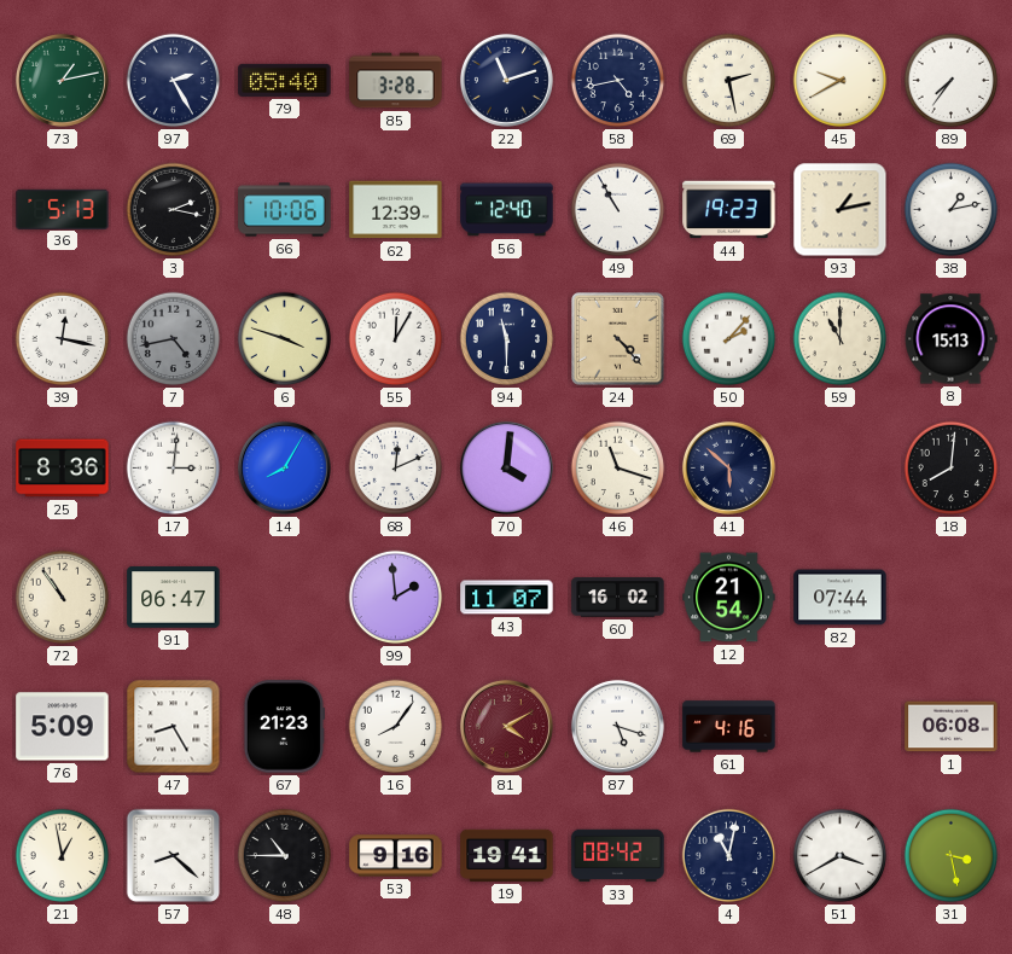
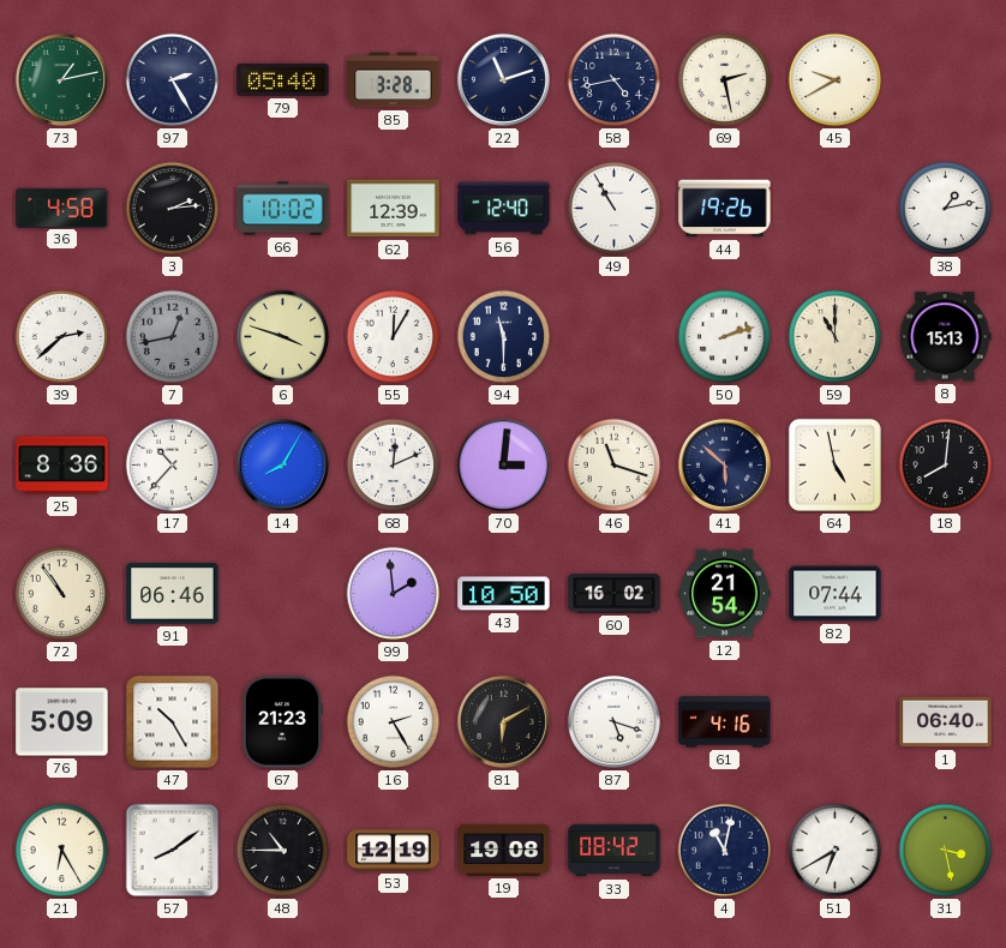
89: 7:36 -> none
36: 5:13 -> 4:58
3: 2:17 -> 2:14
66: 10:06 -> 10:02
44: 19:23 -> 19:26
93: 1:13 -> none
39: 12:17 -> 2:38
7: 4:43 -> 12:43
24: 4:23 -> none
50: 2:07 -> 2:12
17: 3:01 -> 10:37
70: 4:01 -> 3:01
64: none -> 4:58
91: 06:47 -> 06:46
43: 11:07 -> 10:50
47: 8:25 -> 10:25
16: 8:06 -> 2:25
81: 4:10 -> 6:10
81 dial: burgundy -> black
1: 06:08 -> 06:40
21: 12:58 -> 6:25
57: 8:22 -> 8:09
53: 9:16 -> 12:19
19: 19:41 -> 19:08
51: 3:40 -> 6:40
